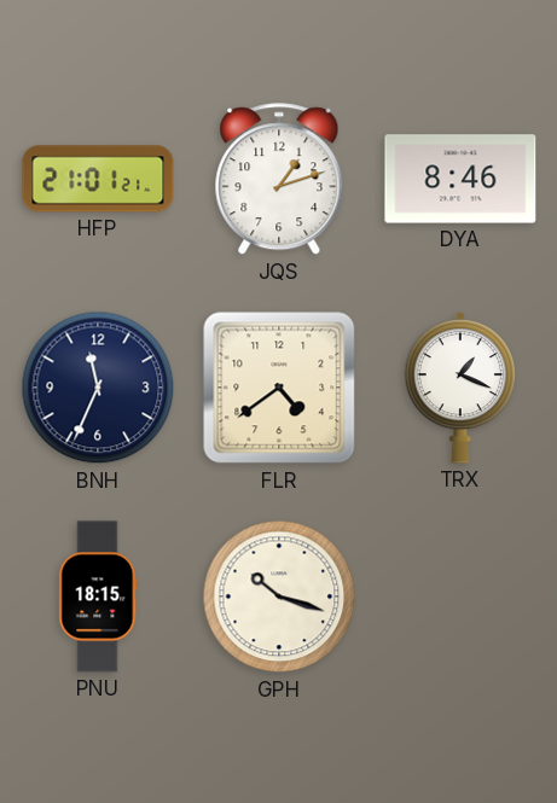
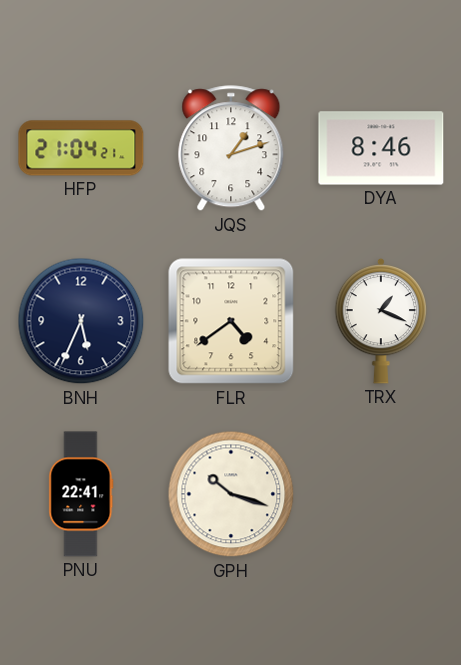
HFP: 21:01 -> 21:04
BNH: 11:34 -> 5:34
PNU: 18:15 -> 22:41
